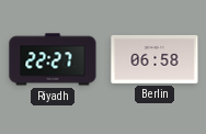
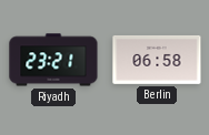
Riyadh: 22:27 -> 23:21
